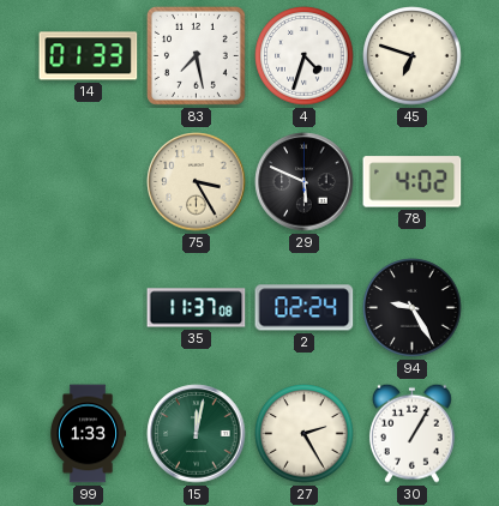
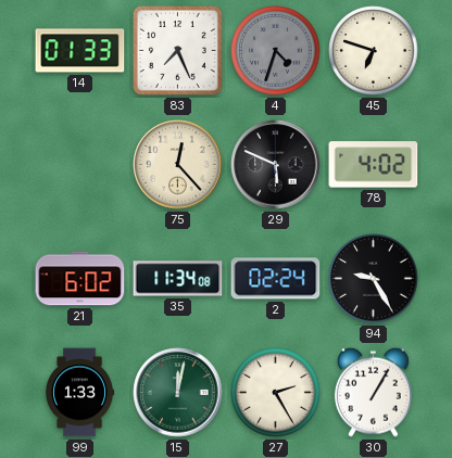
83: 7:28 -> 7:26
4 dial: white -> grey
75: 3:25 -> 12:23
21: none -> 6:02
35: 11:37 -> 11:34
